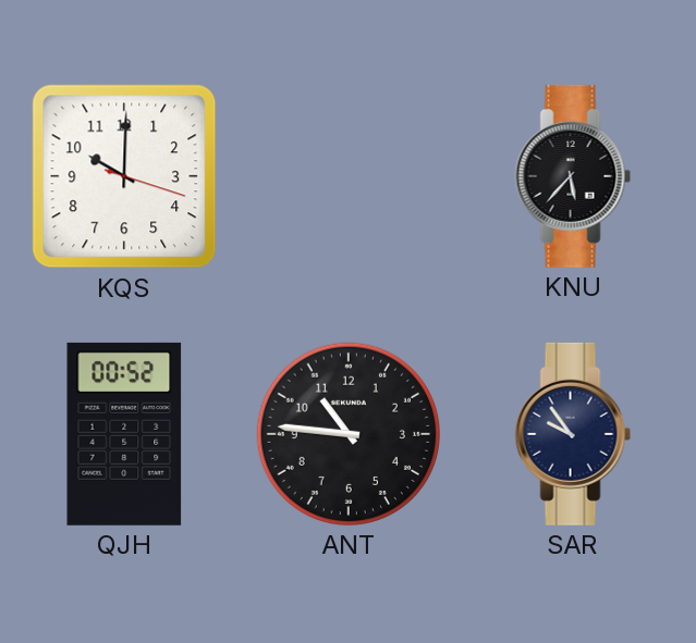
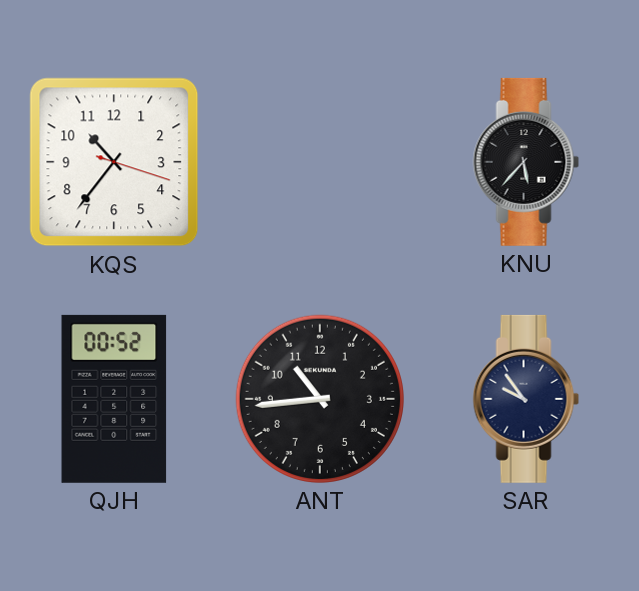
KQS: 10:00 -> 10:36
ANT: 10:46 -> 10:44
